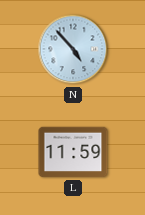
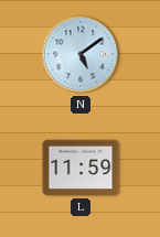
N: 4:53 -> 5:09
